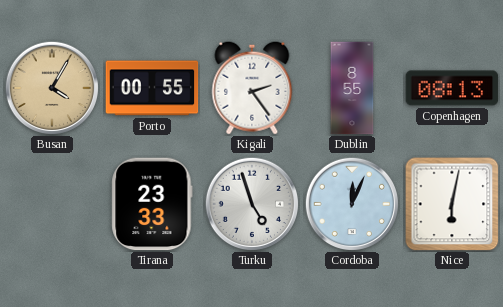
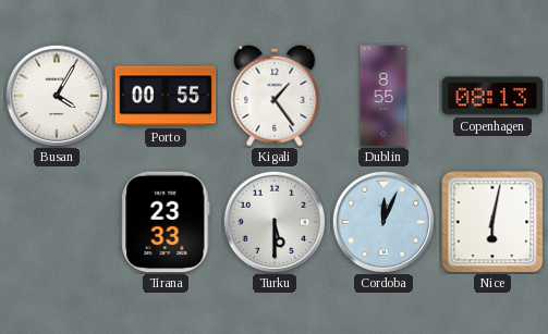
Busan dial: champagne -> white
Kigali: 2:24 -> 1:24
Turku: 4:57 -> 5:30
